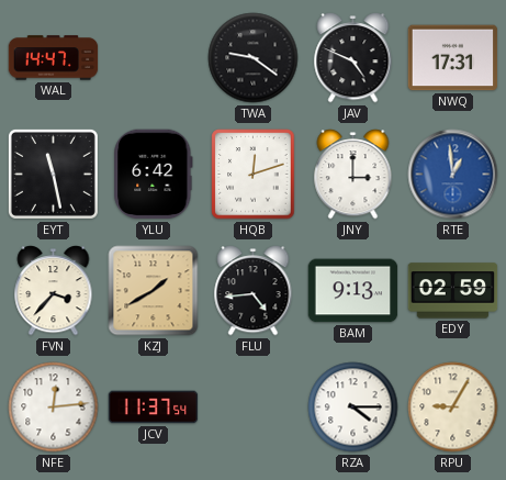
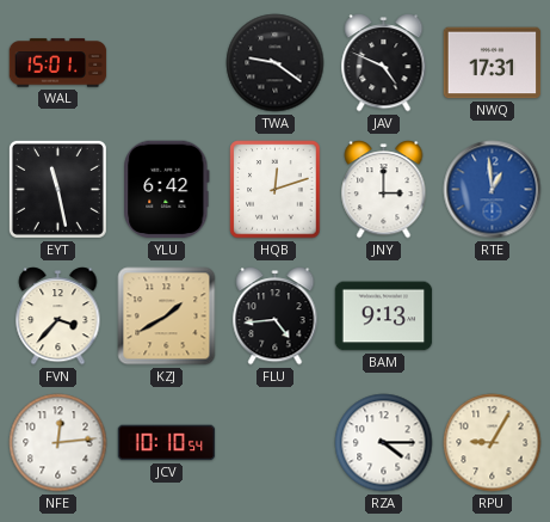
WAL: 14:47 -> 15:01
EDY: 02:59 -> none
JCV: 11:37 -> 10:10
